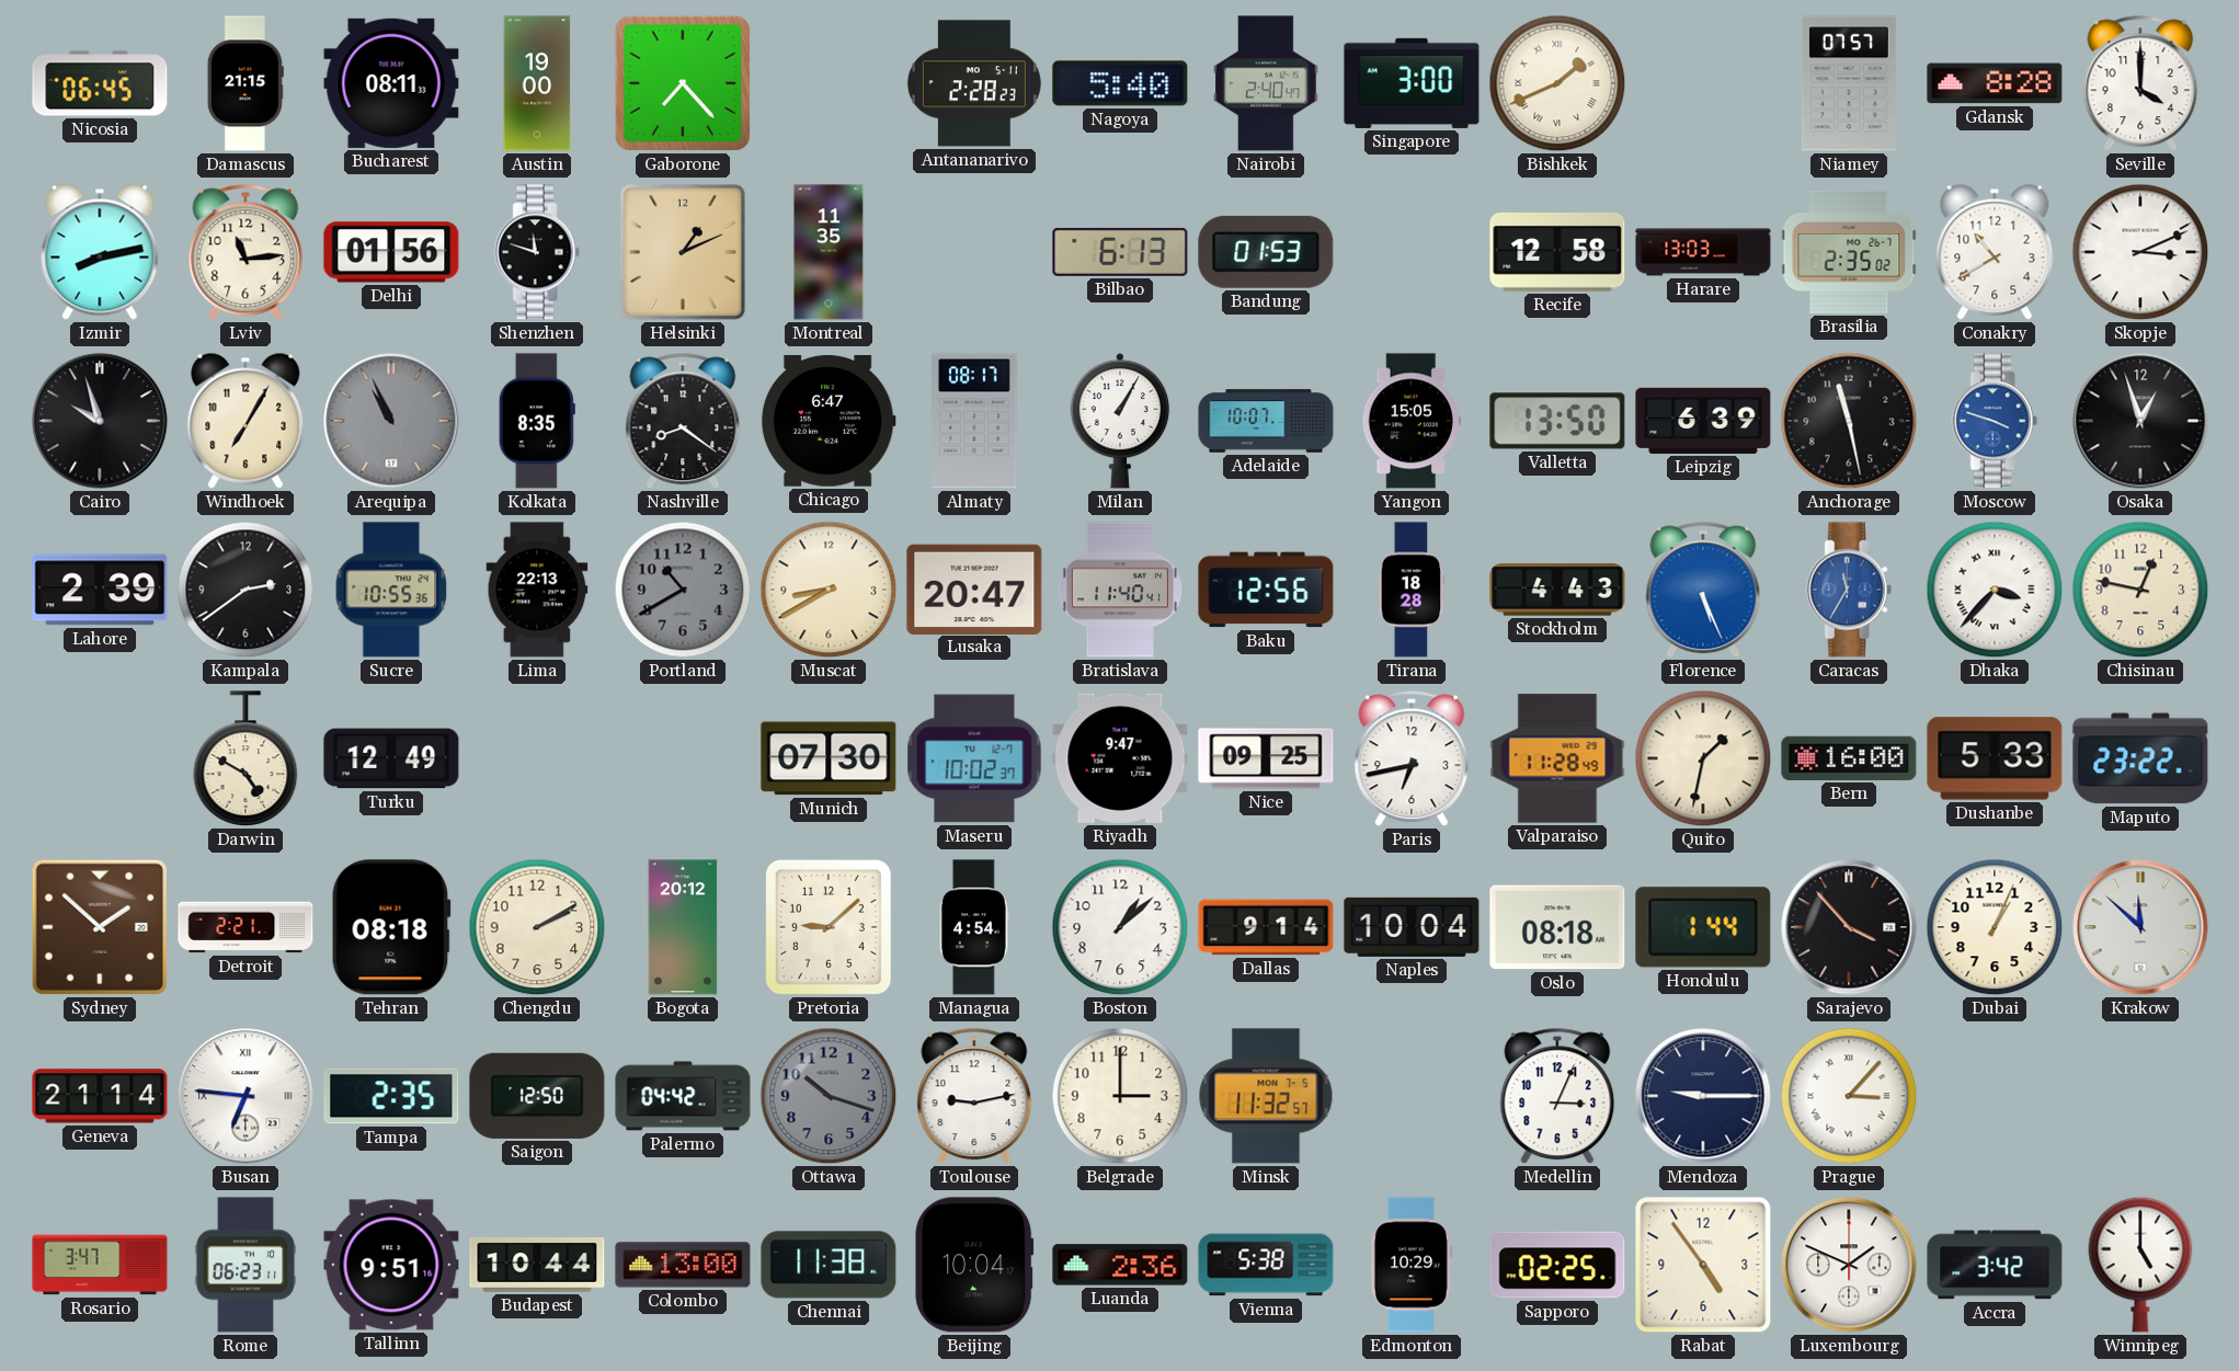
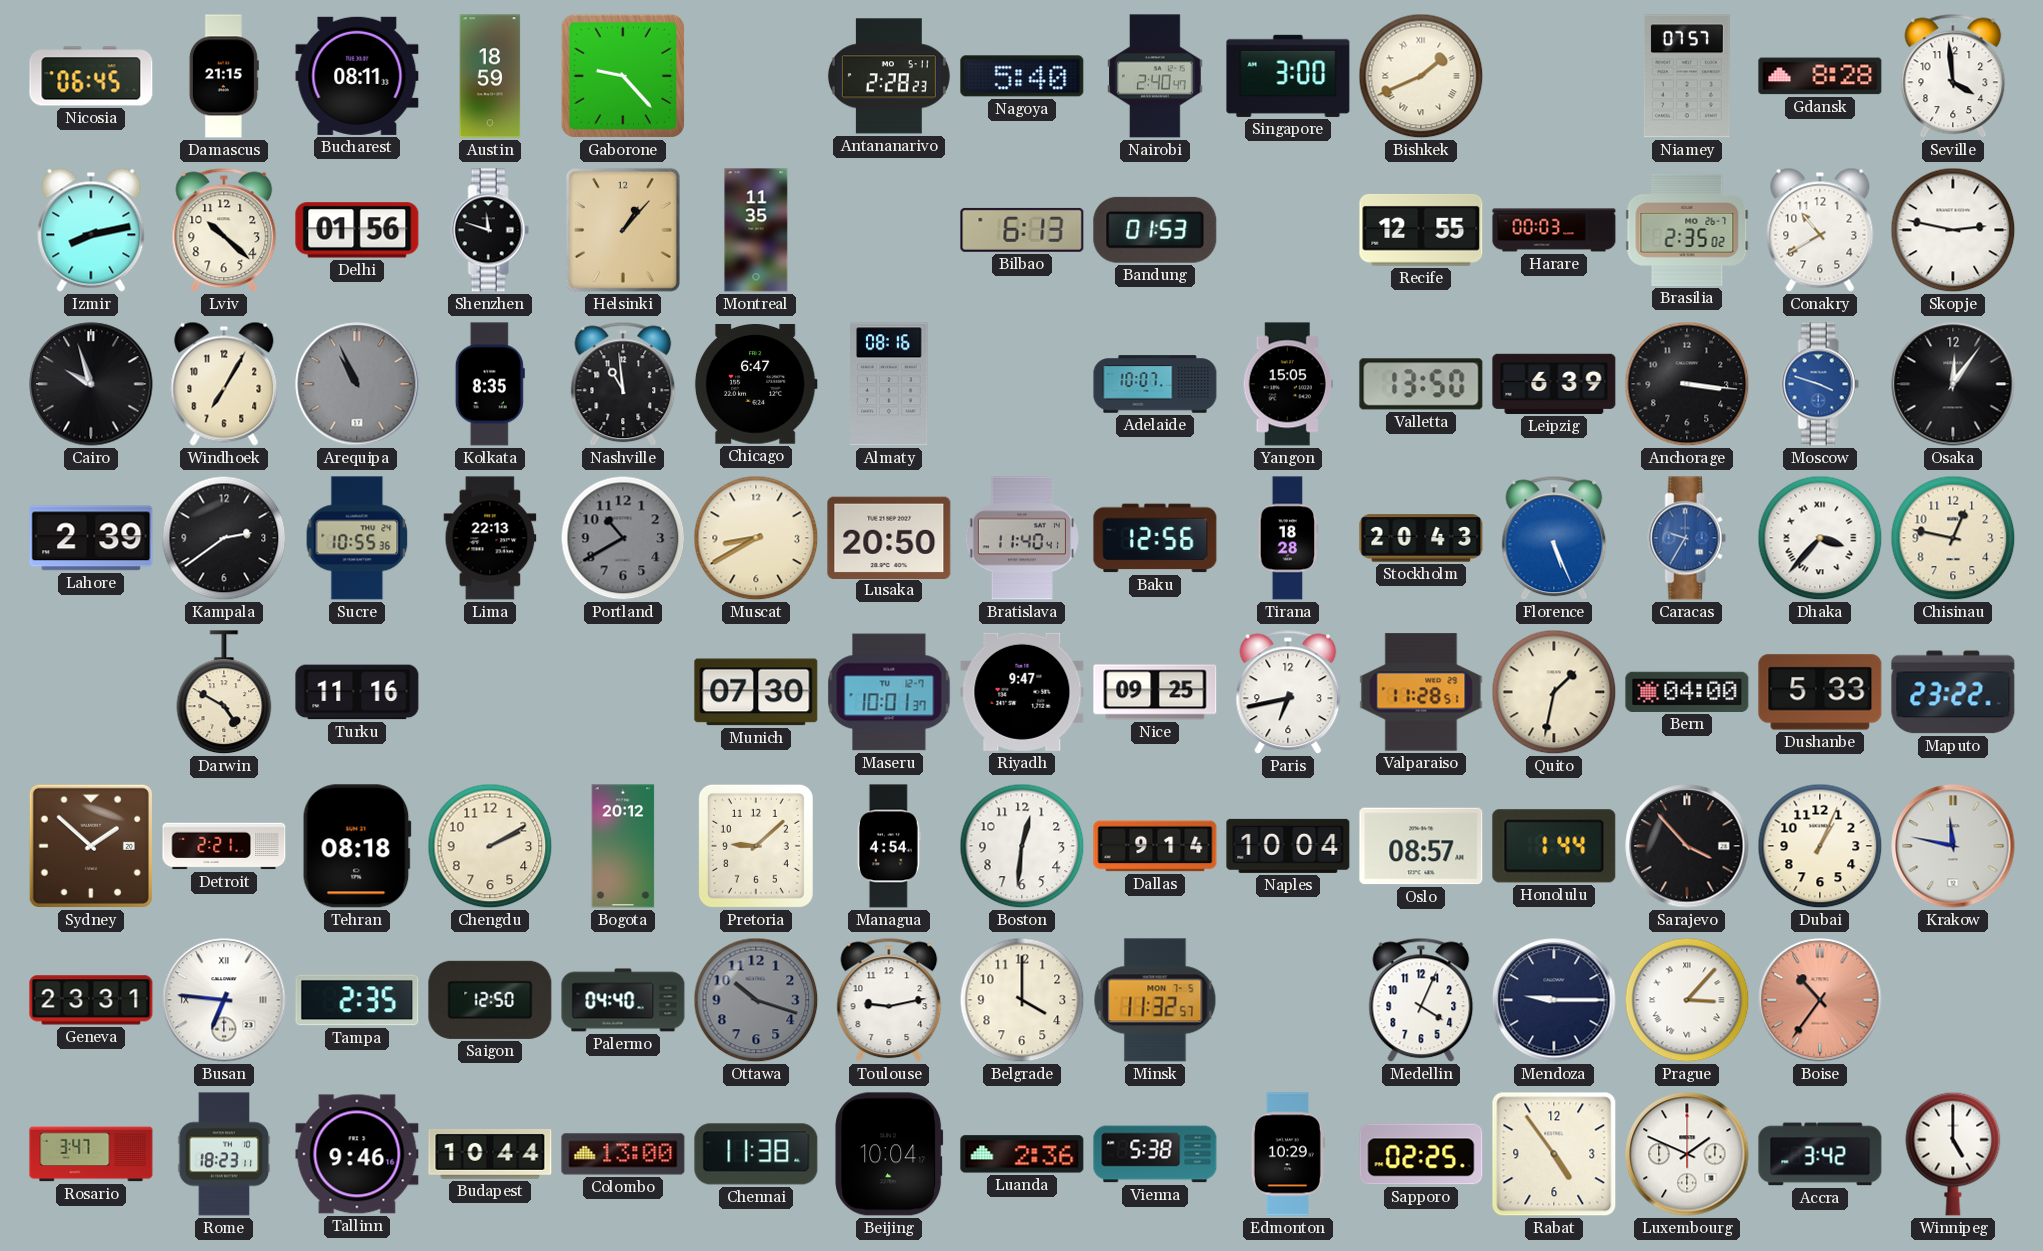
Austin: 19:00 -> 18:59
Gaborone: 7:23 -> 9:23
Seville: 4:00 -> 3:59
Lviv: 11:14 -> 10:22
Helsinki: 1:11 -> 1:07
Recife: 12:58 -> 12:55
Harare: 13:03 -> 00:03
Skopje: 3:11 -> 2:47
Nashville: 8:21 -> 10:59
Almaty: 08:17 -> 08:16
Milan: 1:05 -> none
Anchorage: 11:28 -> 3:16
Osaka: 12:57 -> 12:06
Lusaka: 20:47 -> 20:50
Stockholm: 4:43 -> 20:43
Caracas: 11:35 -> 9:35
Turku: 12:49 -> 11:16
Maseru: 10:02 -> 10:01
Valparaiso: 11:28:49 -> 11:28:51
Bern: 16:00 -> 04:00
Boston: 1:08 -> 12:31
Oslo: 08:18 -> 08:57
Krakow: 11:52 -> 11:47
Geneva: 21:14 -> 23:31
Palermo: 04:42 -> 04:40
Belgrade: 3:00 -> 4:00
Medellin: 3:04 -> 4:04
Boise: none -> 10:36
Rome: 06:23 -> 18:23
Tallinn: 9:51 -> 9:46
